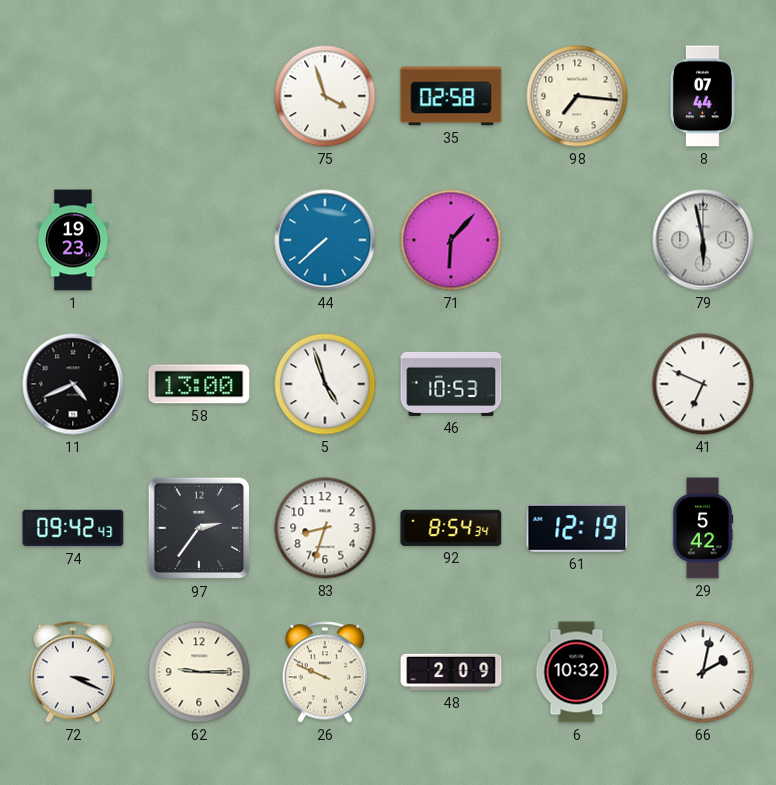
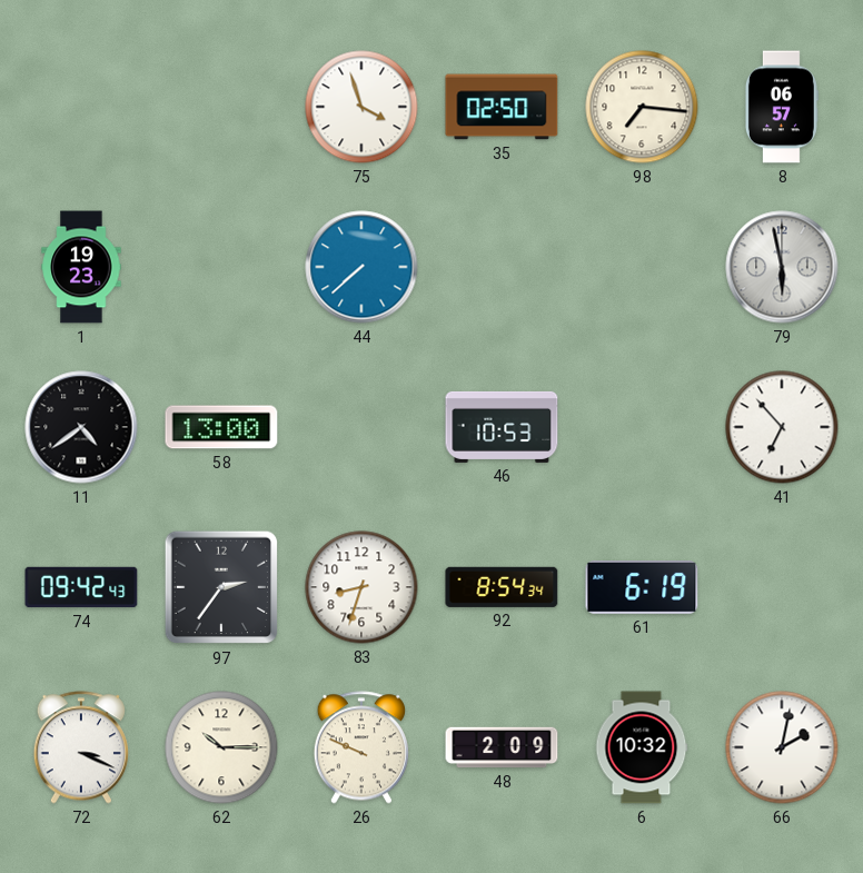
35: 02:58 -> 02:50
8: 07:44 -> 06:57
71: 6:07 -> none
11: 4:41 -> 4:39
5: 4:57 -> none
41: 6:49 -> 6:53
61: 12:19 -> 6:19
29: 5:42 -> none
62: 9:15 -> 10:15
